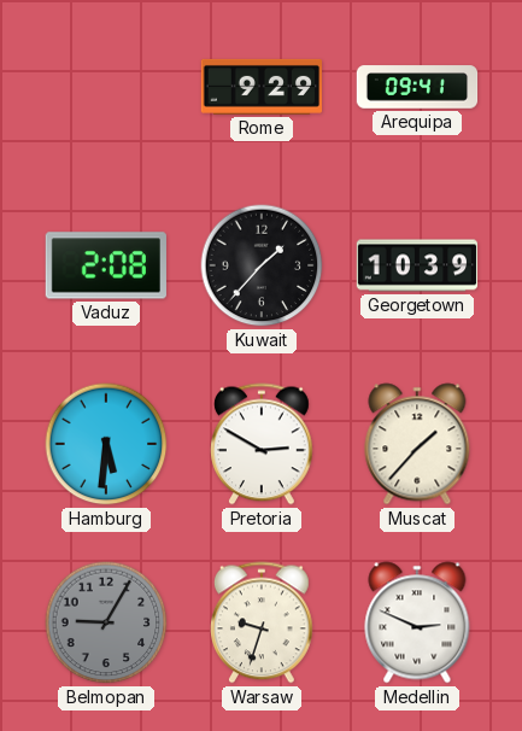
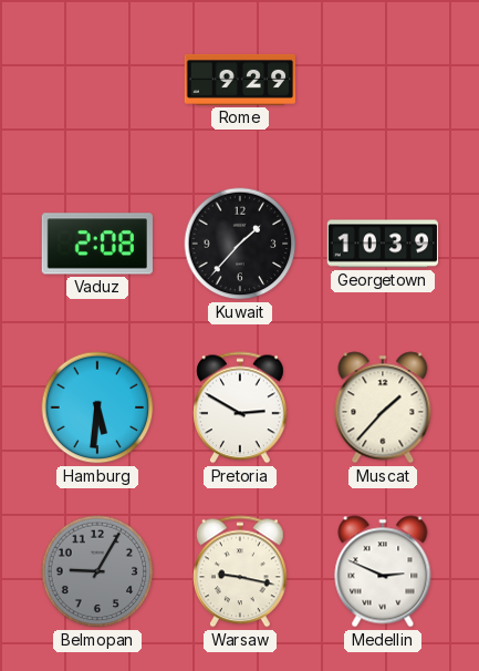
Arequipa: 09:41 -> none
Warsaw: 9:33 -> 9:17
